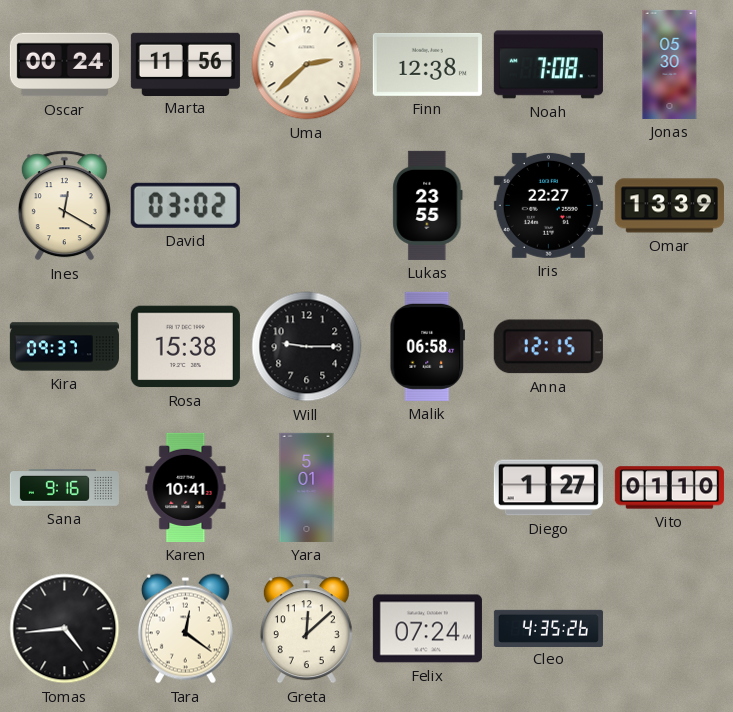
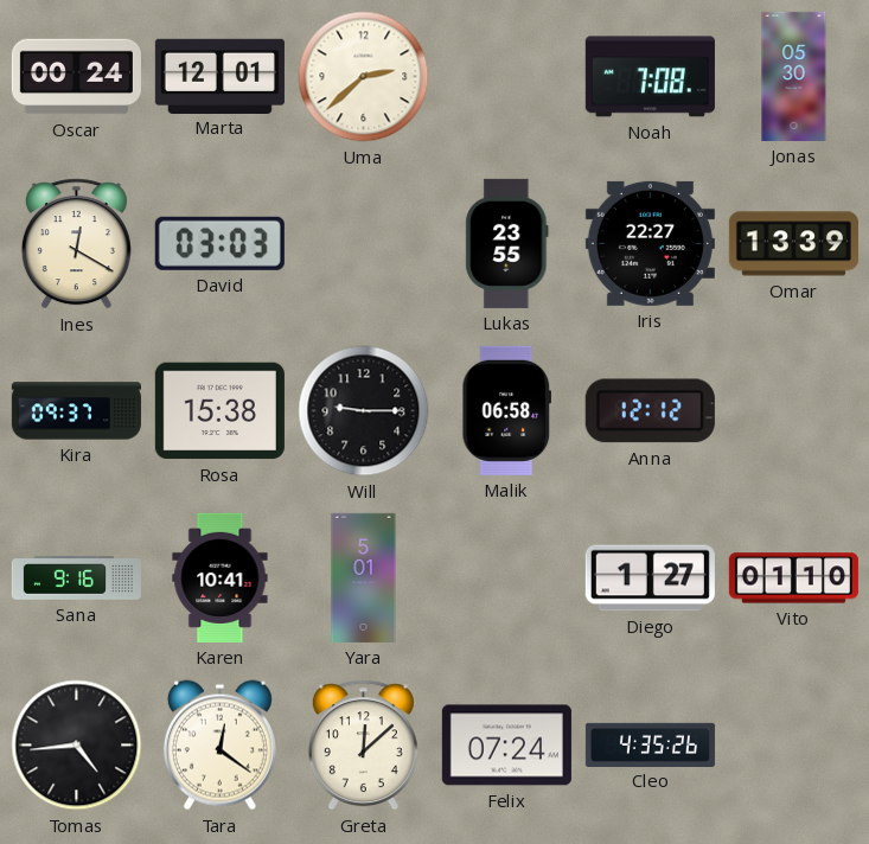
Marta: 11:56 -> 12:01
Finn: 12:38 -> none
David: 03:02 -> 03:03
Anna: 12:15 -> 12:12
